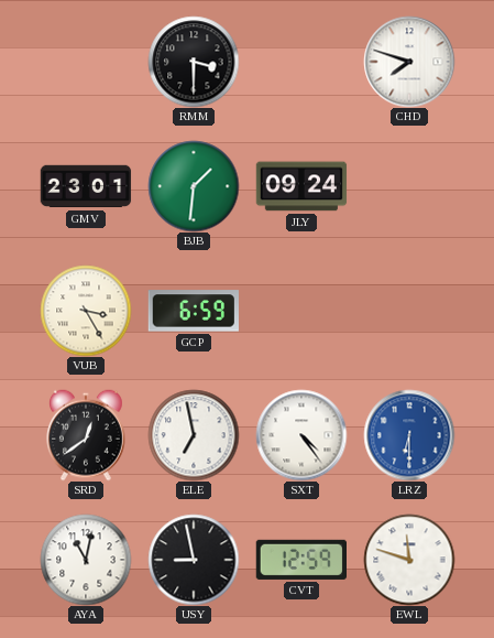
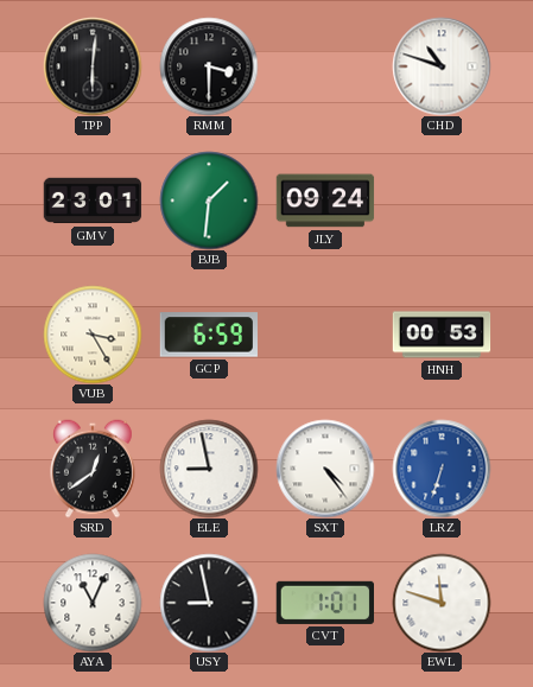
TPP: none -> 6:01
CHD: 7:48 -> 10:48
HNH: none -> 00:53
ELE: 6:58 -> 8:58
LRZ: 6:30 -> 6:33
AYA: 11:02 -> 11:04
CVT: 12:59 -> 1:01
